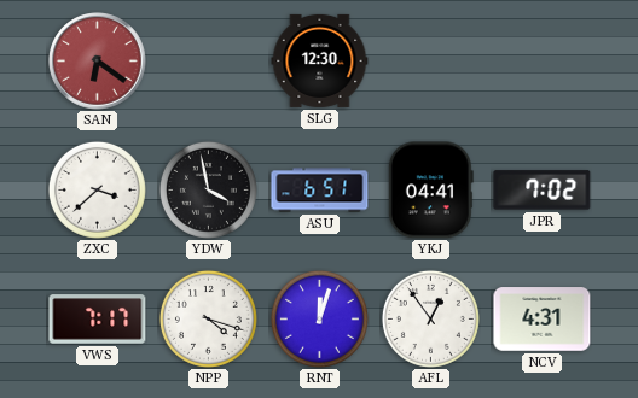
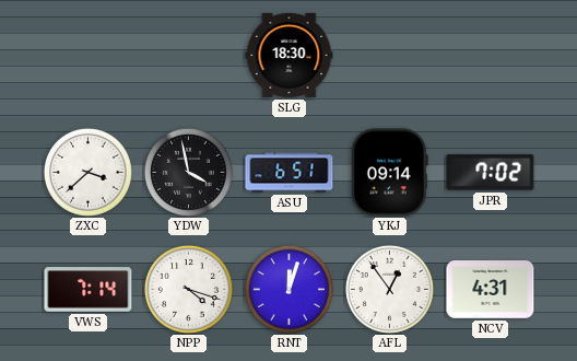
SAN: 6:21 -> none
SLG: 12:30 -> 18:30
YKJ: 04:41 -> 09:14
VWS: 7:17 -> 7:14
